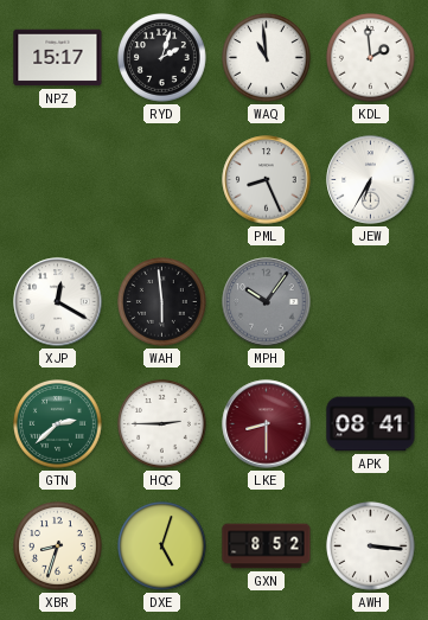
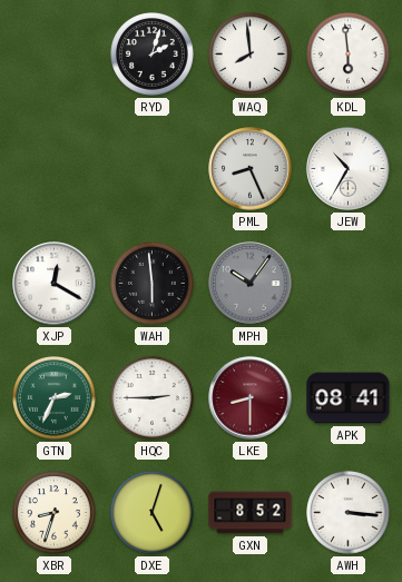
NPZ: 15:17 -> none
WAQ: 10:59 -> 7:59
KDL: 1:59 -> 5:59
JEW: 6:35 -> 10:35
GTN: 2:38 -> 2:34
